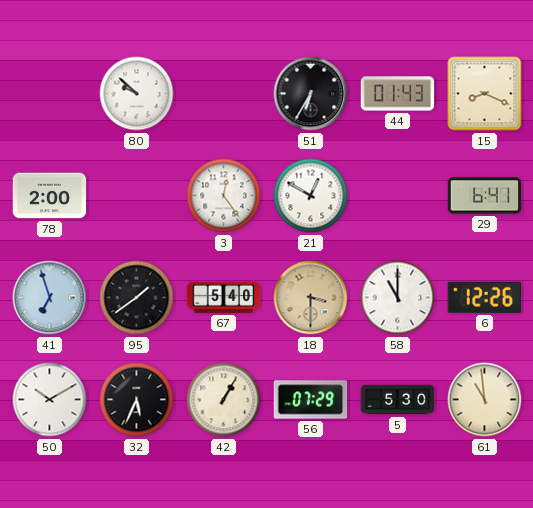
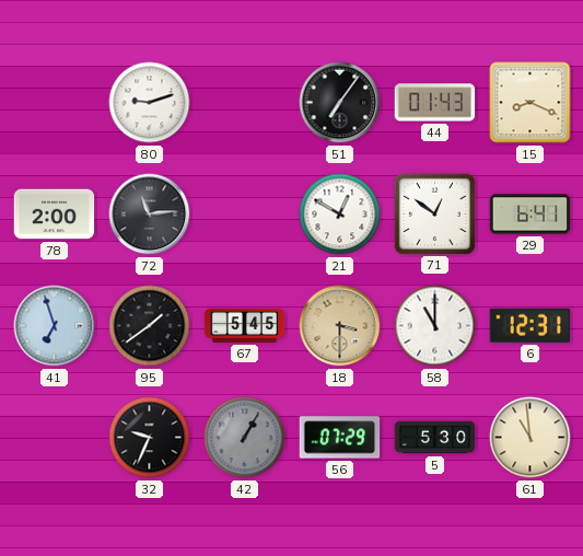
80: 9:52 -> 9:12
51: 6:35 -> 7:06
72: none -> 11:14
3: 12:24 -> none
71: none -> 12:51
67: 5:40 -> 5:45
6: 12:26 -> 12:31
50: 10:10 -> none
32: 5:34 -> 9:34
42 dial: cream -> grey
